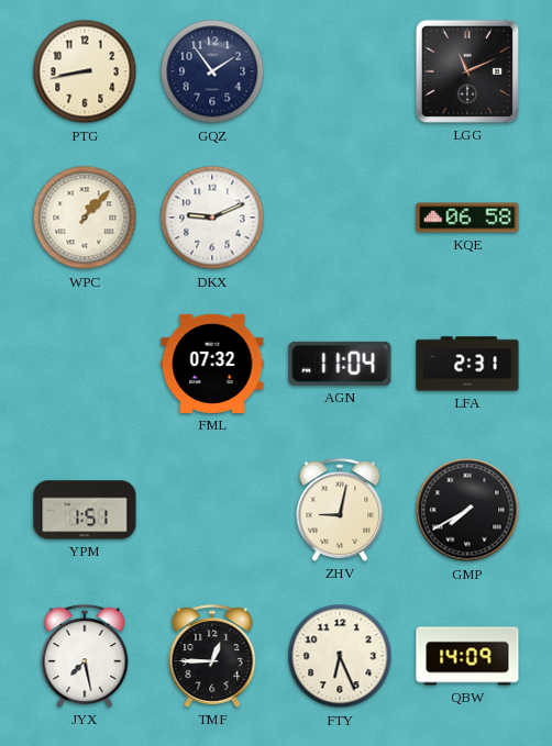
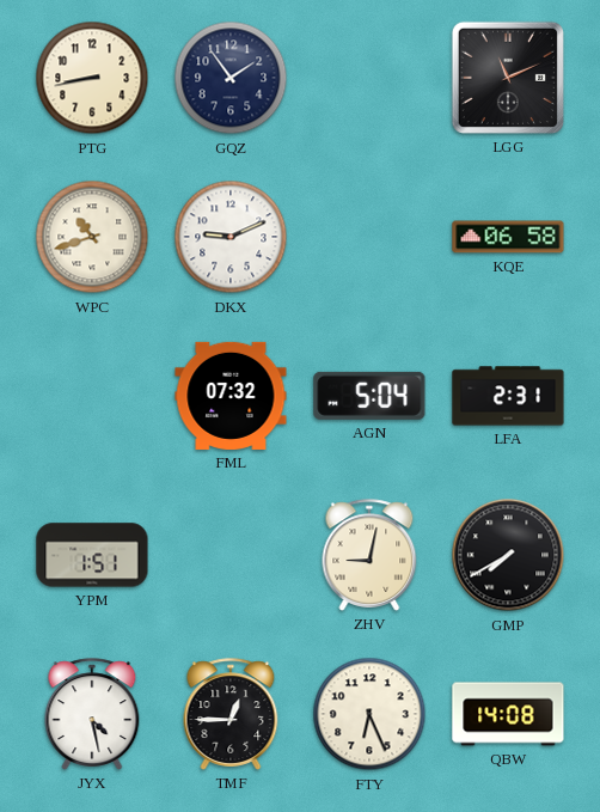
WPC: 1:07 -> 10:42
AGN: 11:04 -> 5:04
JYX: 7:28 -> 4:28
QBW: 14:09 -> 14:08
